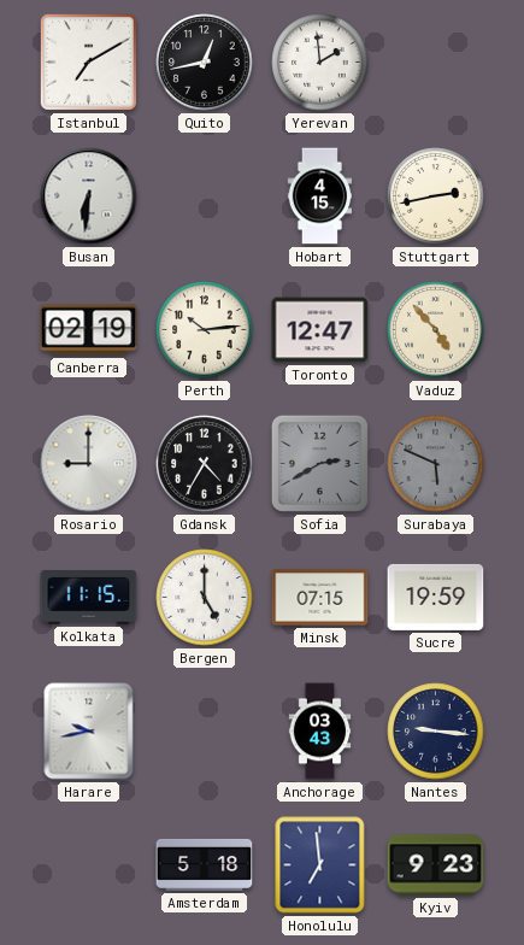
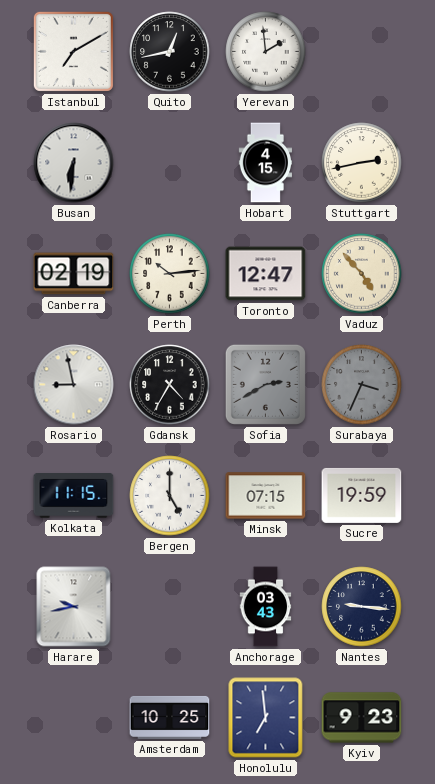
Rosario: 9:00 -> 8:58
Surabaya: 5:49 -> 3:34
Amsterdam: 5:18 -> 10:25
